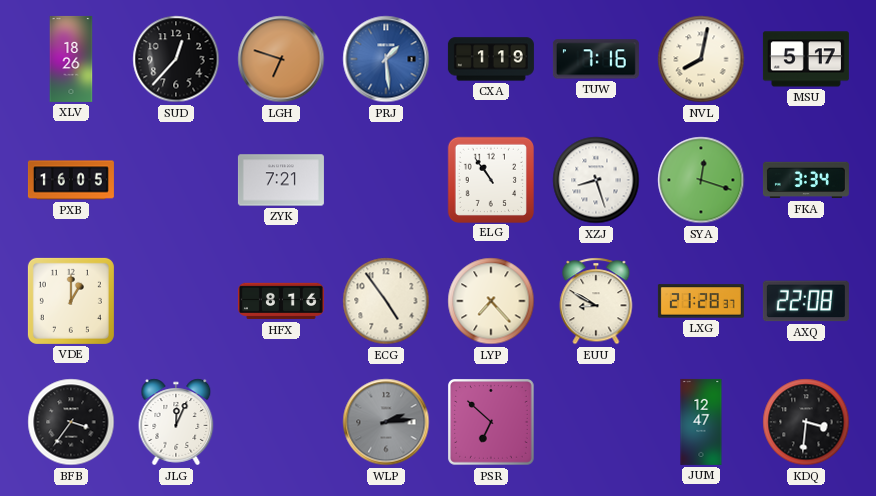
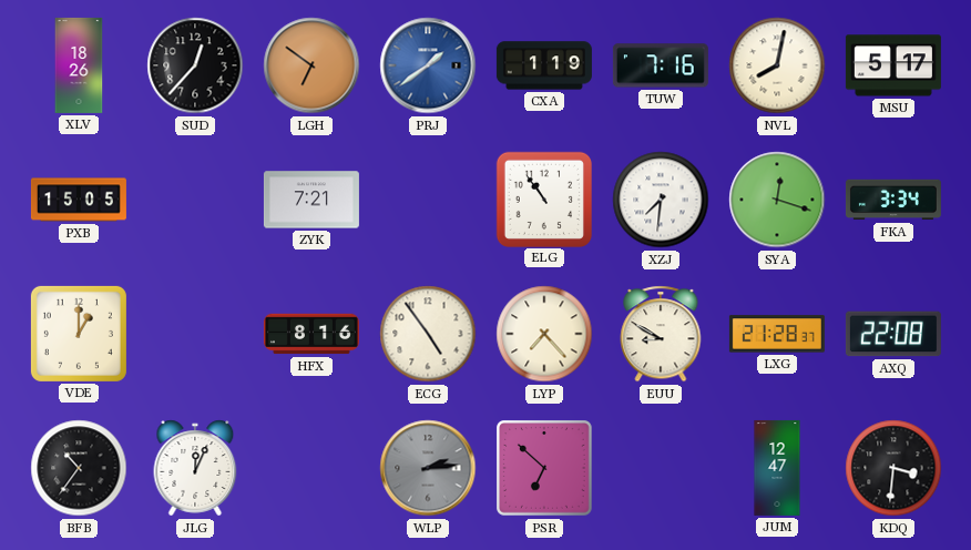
LGH: 6:48 -> 6:51
PRJ: 1:29 -> 1:39
PXB: 16:05 -> 15:05
XZJ: 8:27 -> 7:31
BFB: 3:36 -> 10:36
